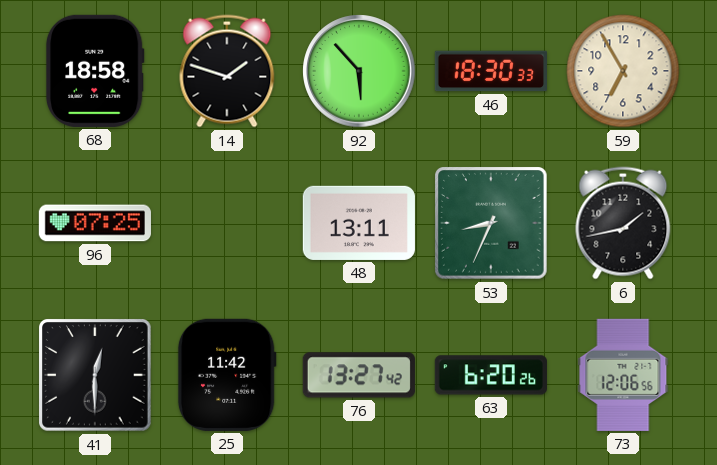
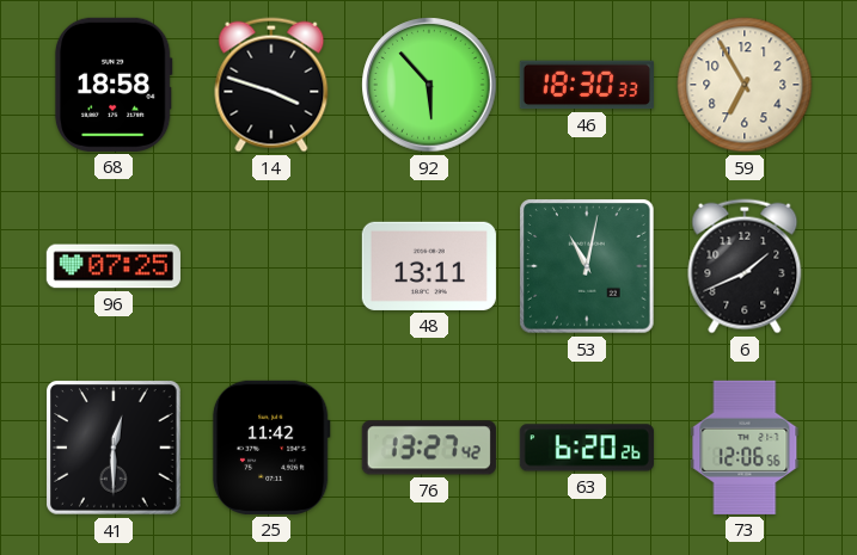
14: 1:48 -> 3:48
53: 8:34 -> 11:02
6: 1:43 -> 1:41
